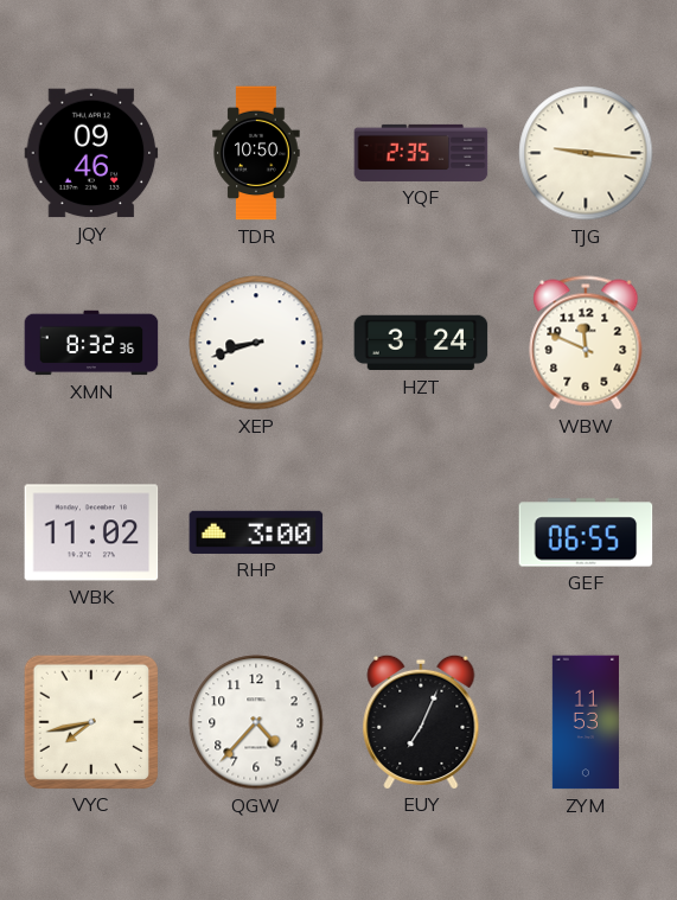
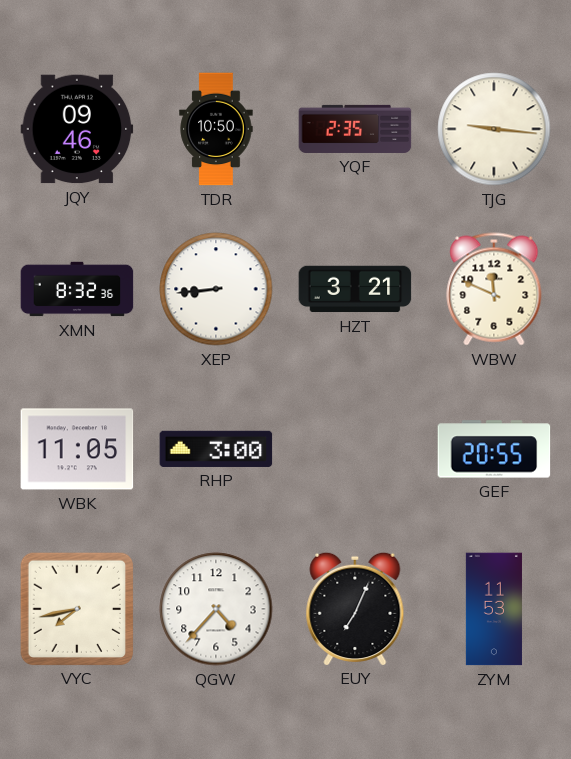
XEP: 8:42 -> 8:44
HZT: 3:24 -> 3:21
WBK: 11:02 -> 11:05
GEF: 06:55 -> 20:55
